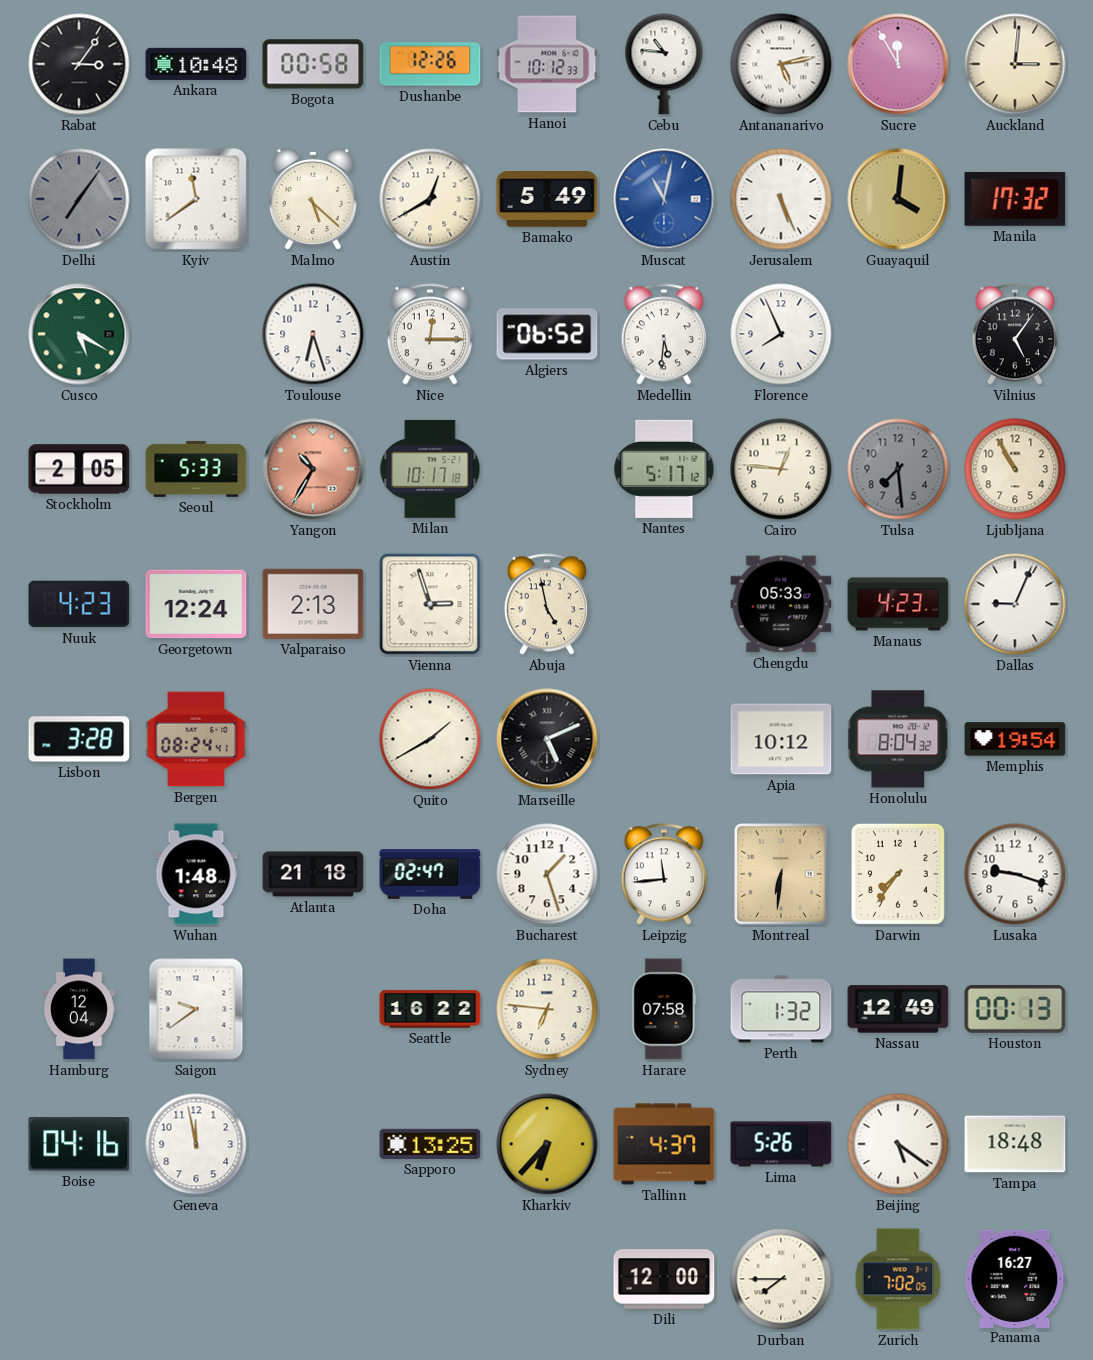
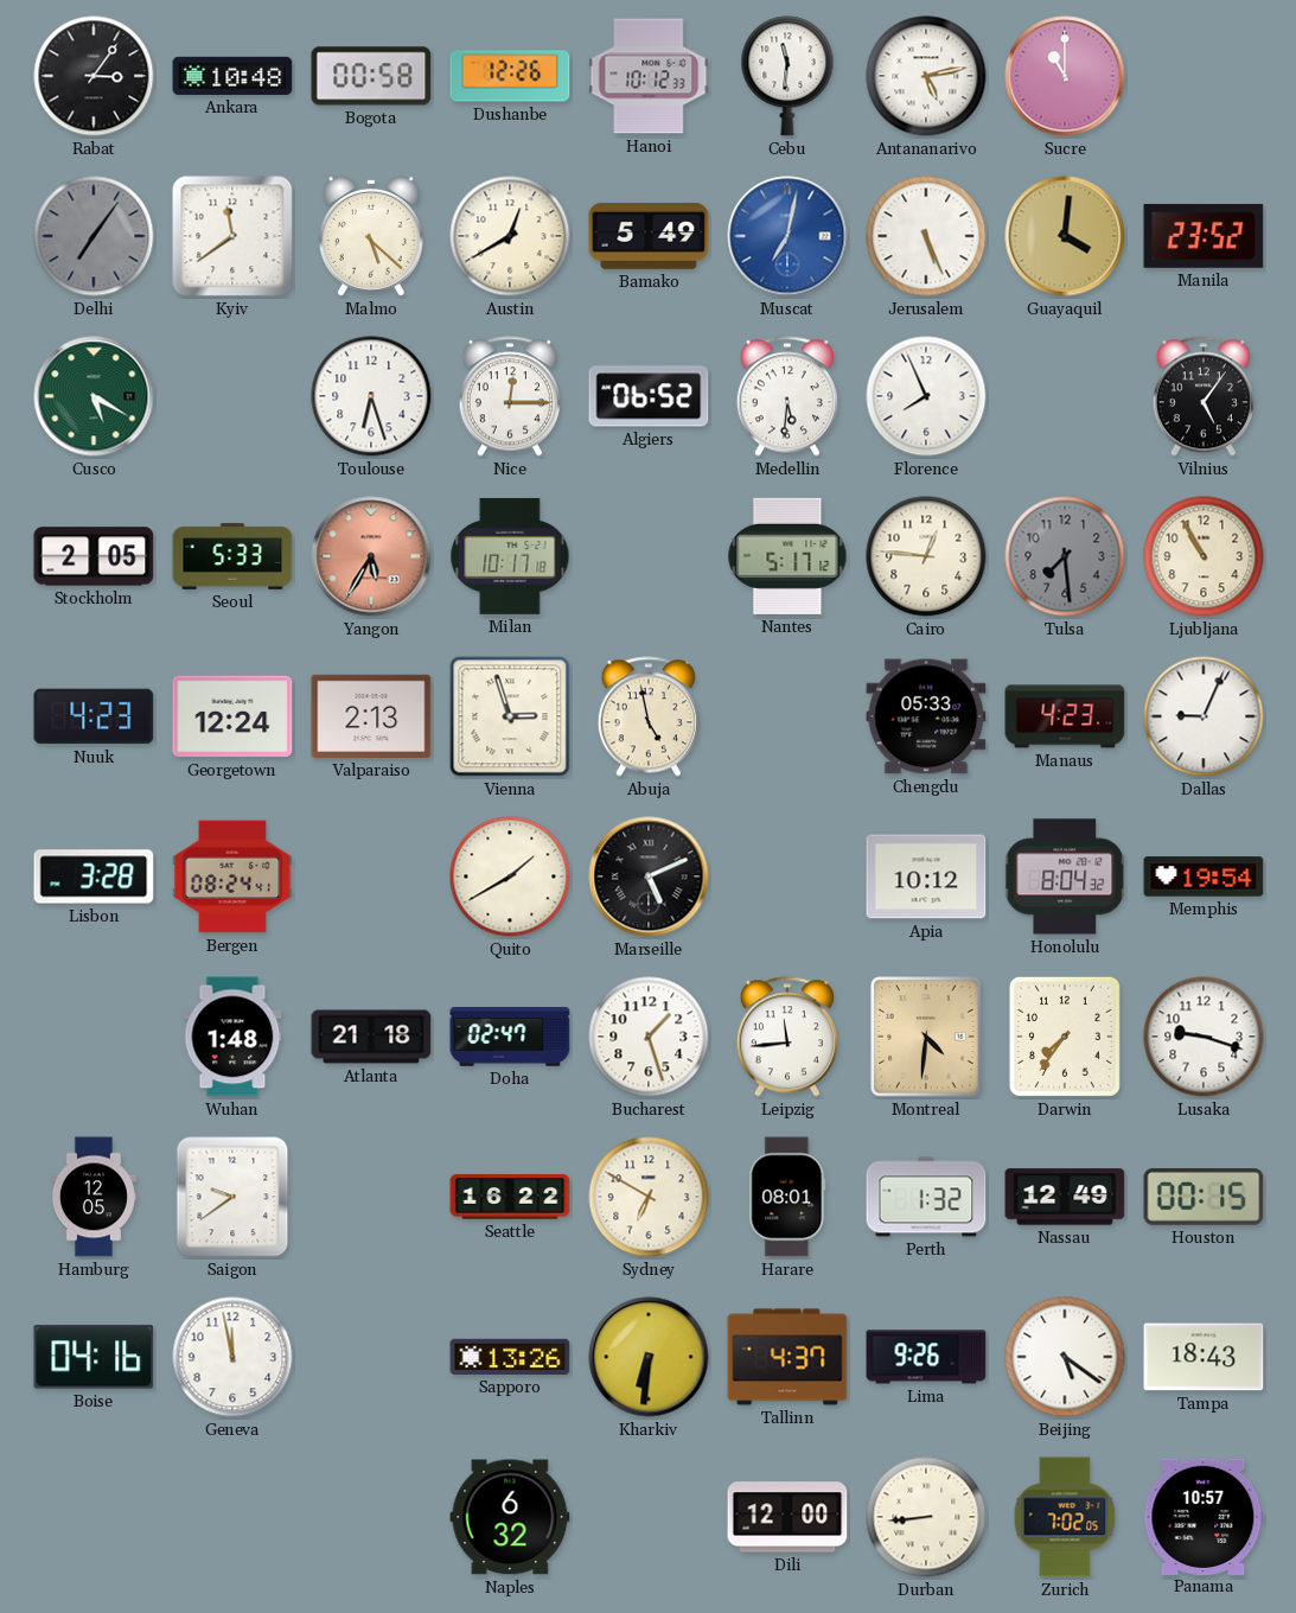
Cebu: 10:46 -> 11:31
Sucre: 11:55 -> 11:00
Auckland: 3:01 -> none
Muscat: 11:02 -> 7:02
Manila: 17:32 -> 23:52
Yangon: 10:35 -> 5:35
Montreal: 6:31 -> 4:31
Hamburg: 12:04 -> 12:05
Sydney: 6:46 -> 6:50
Harare: 07:58 -> 08:01
Houston: 00:13 -> 00:15
Sapporo: 13:25 -> 13:26
Kharkiv: 6:37 -> 6:31
Lima: 5:26 -> 9:26
Tampa: 18:48 -> 18:43
Naples: none -> 6:32
Durban: 7:45 -> 8:44
Panama: 16:27 -> 10:57
